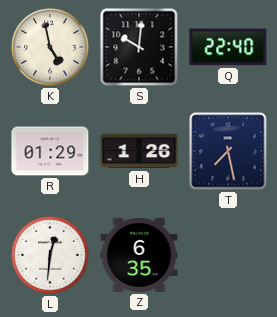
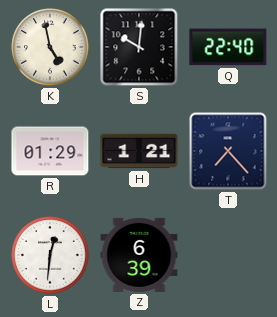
H: 1:26 -> 1:21
T: 7:28 -> 7:23
Z: 6:35 -> 6:39
